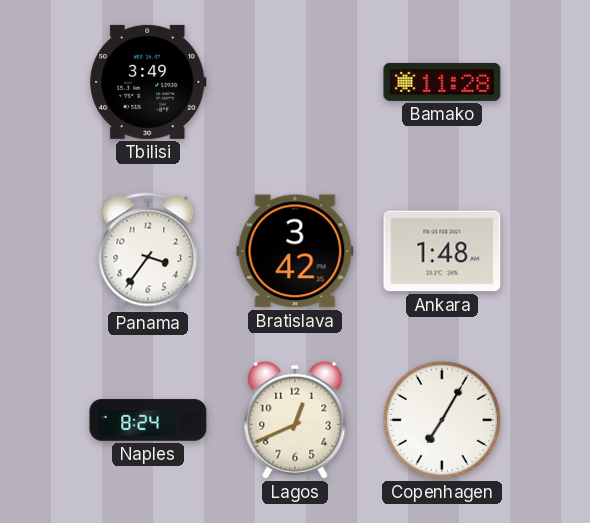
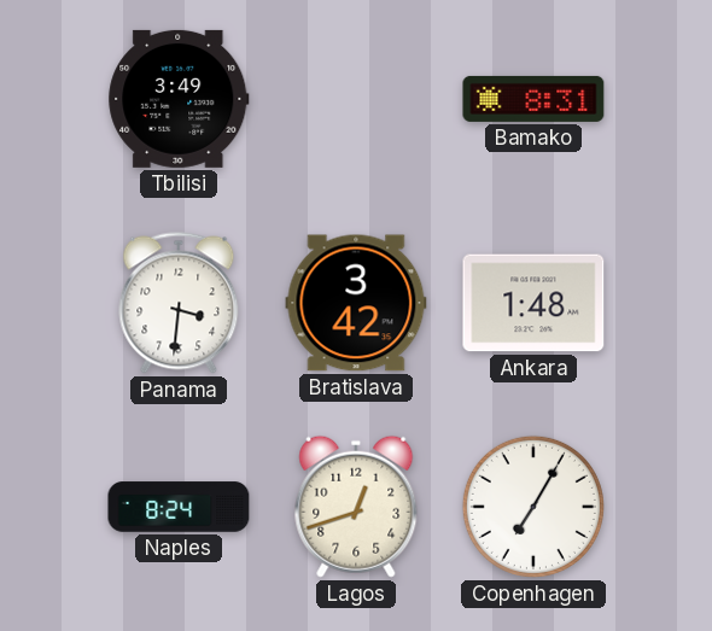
Bamako: 11:28 -> 8:31
Panama: 3:36 -> 3:31
Lagos: 12:41 -> 12:42
